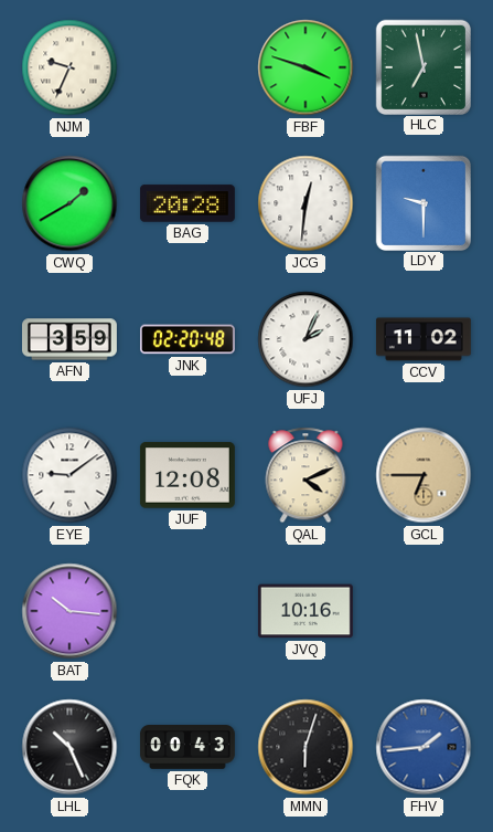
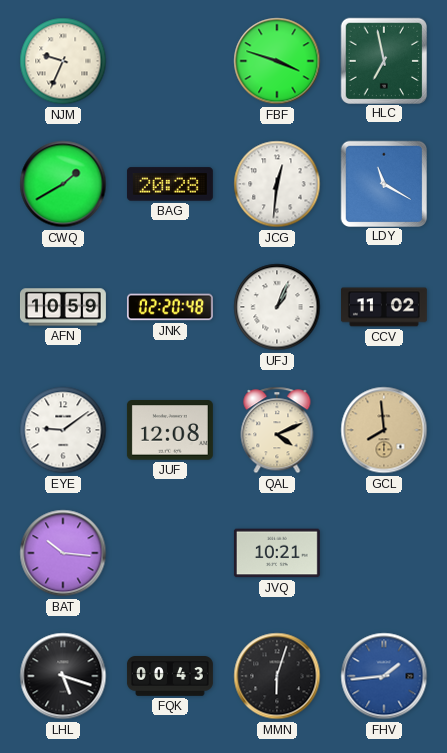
LDY: 9:30 -> 11:20
AFN: 3:59 -> 10:59
UFJ: 2:04 -> 1:04
GCL: 6:45 -> 7:59
JVQ: 10:16 -> 10:21
LHL: 10:26 -> 5:18
